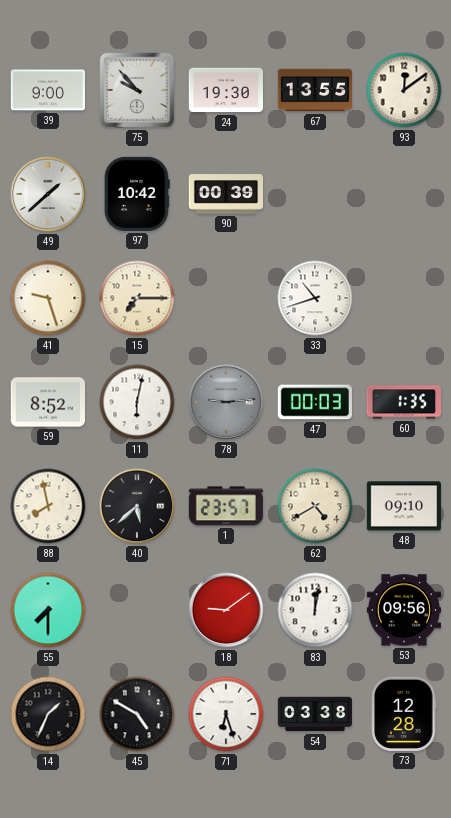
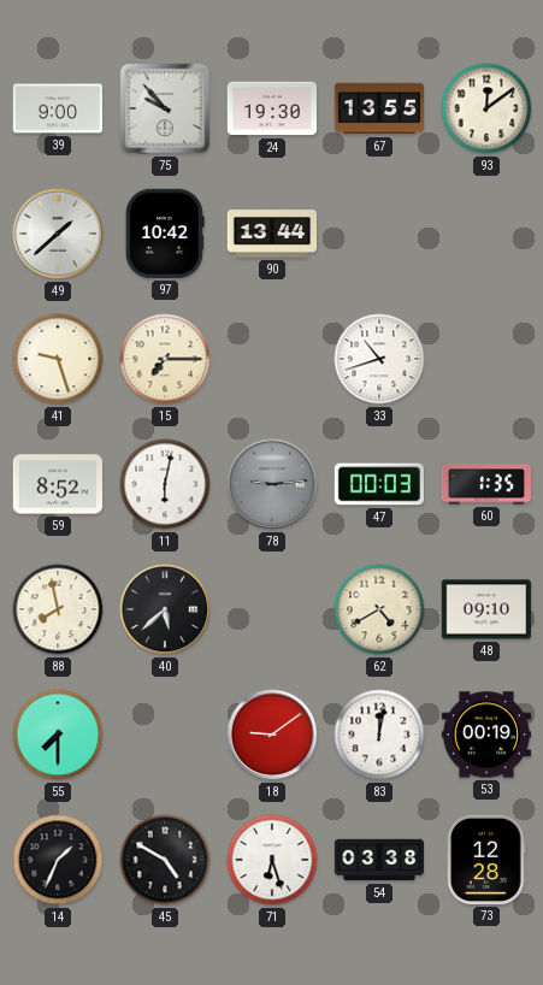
90: 00:39 -> 13:44
1: 23:57 -> none
53: 09:56 -> 00:19
